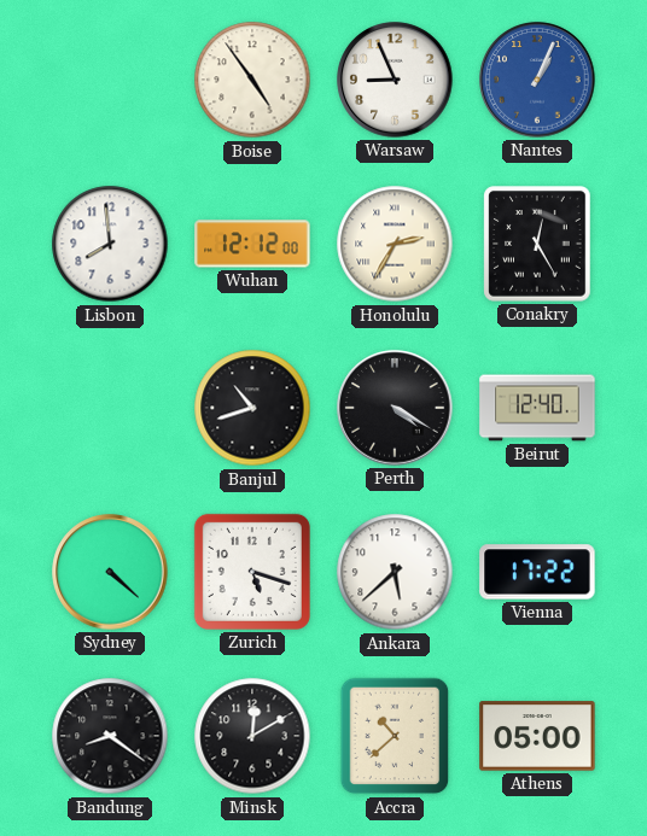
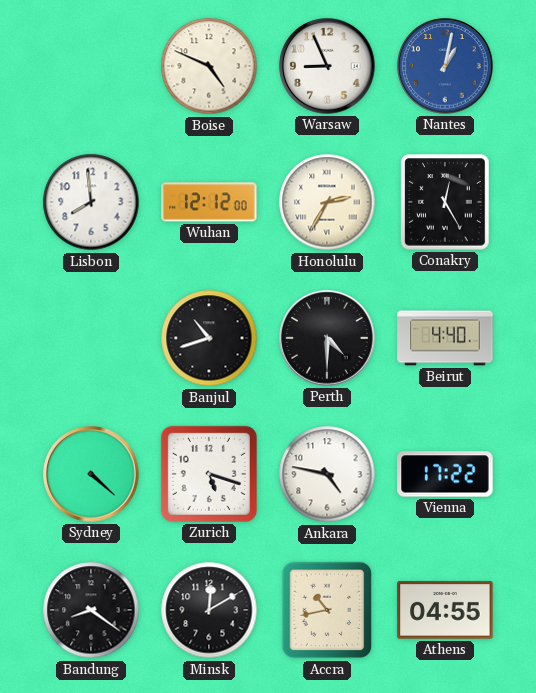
Boise: 4:54 -> 4:49
Nantes: 1:04 -> 1:02
Perth: 4:20 -> 4:30
Beirut: 12:40 -> 4:40
Ankara: 5:38 -> 4:47
Accra: 10:38 -> 10:43
Athens: 05:00 -> 04:55
